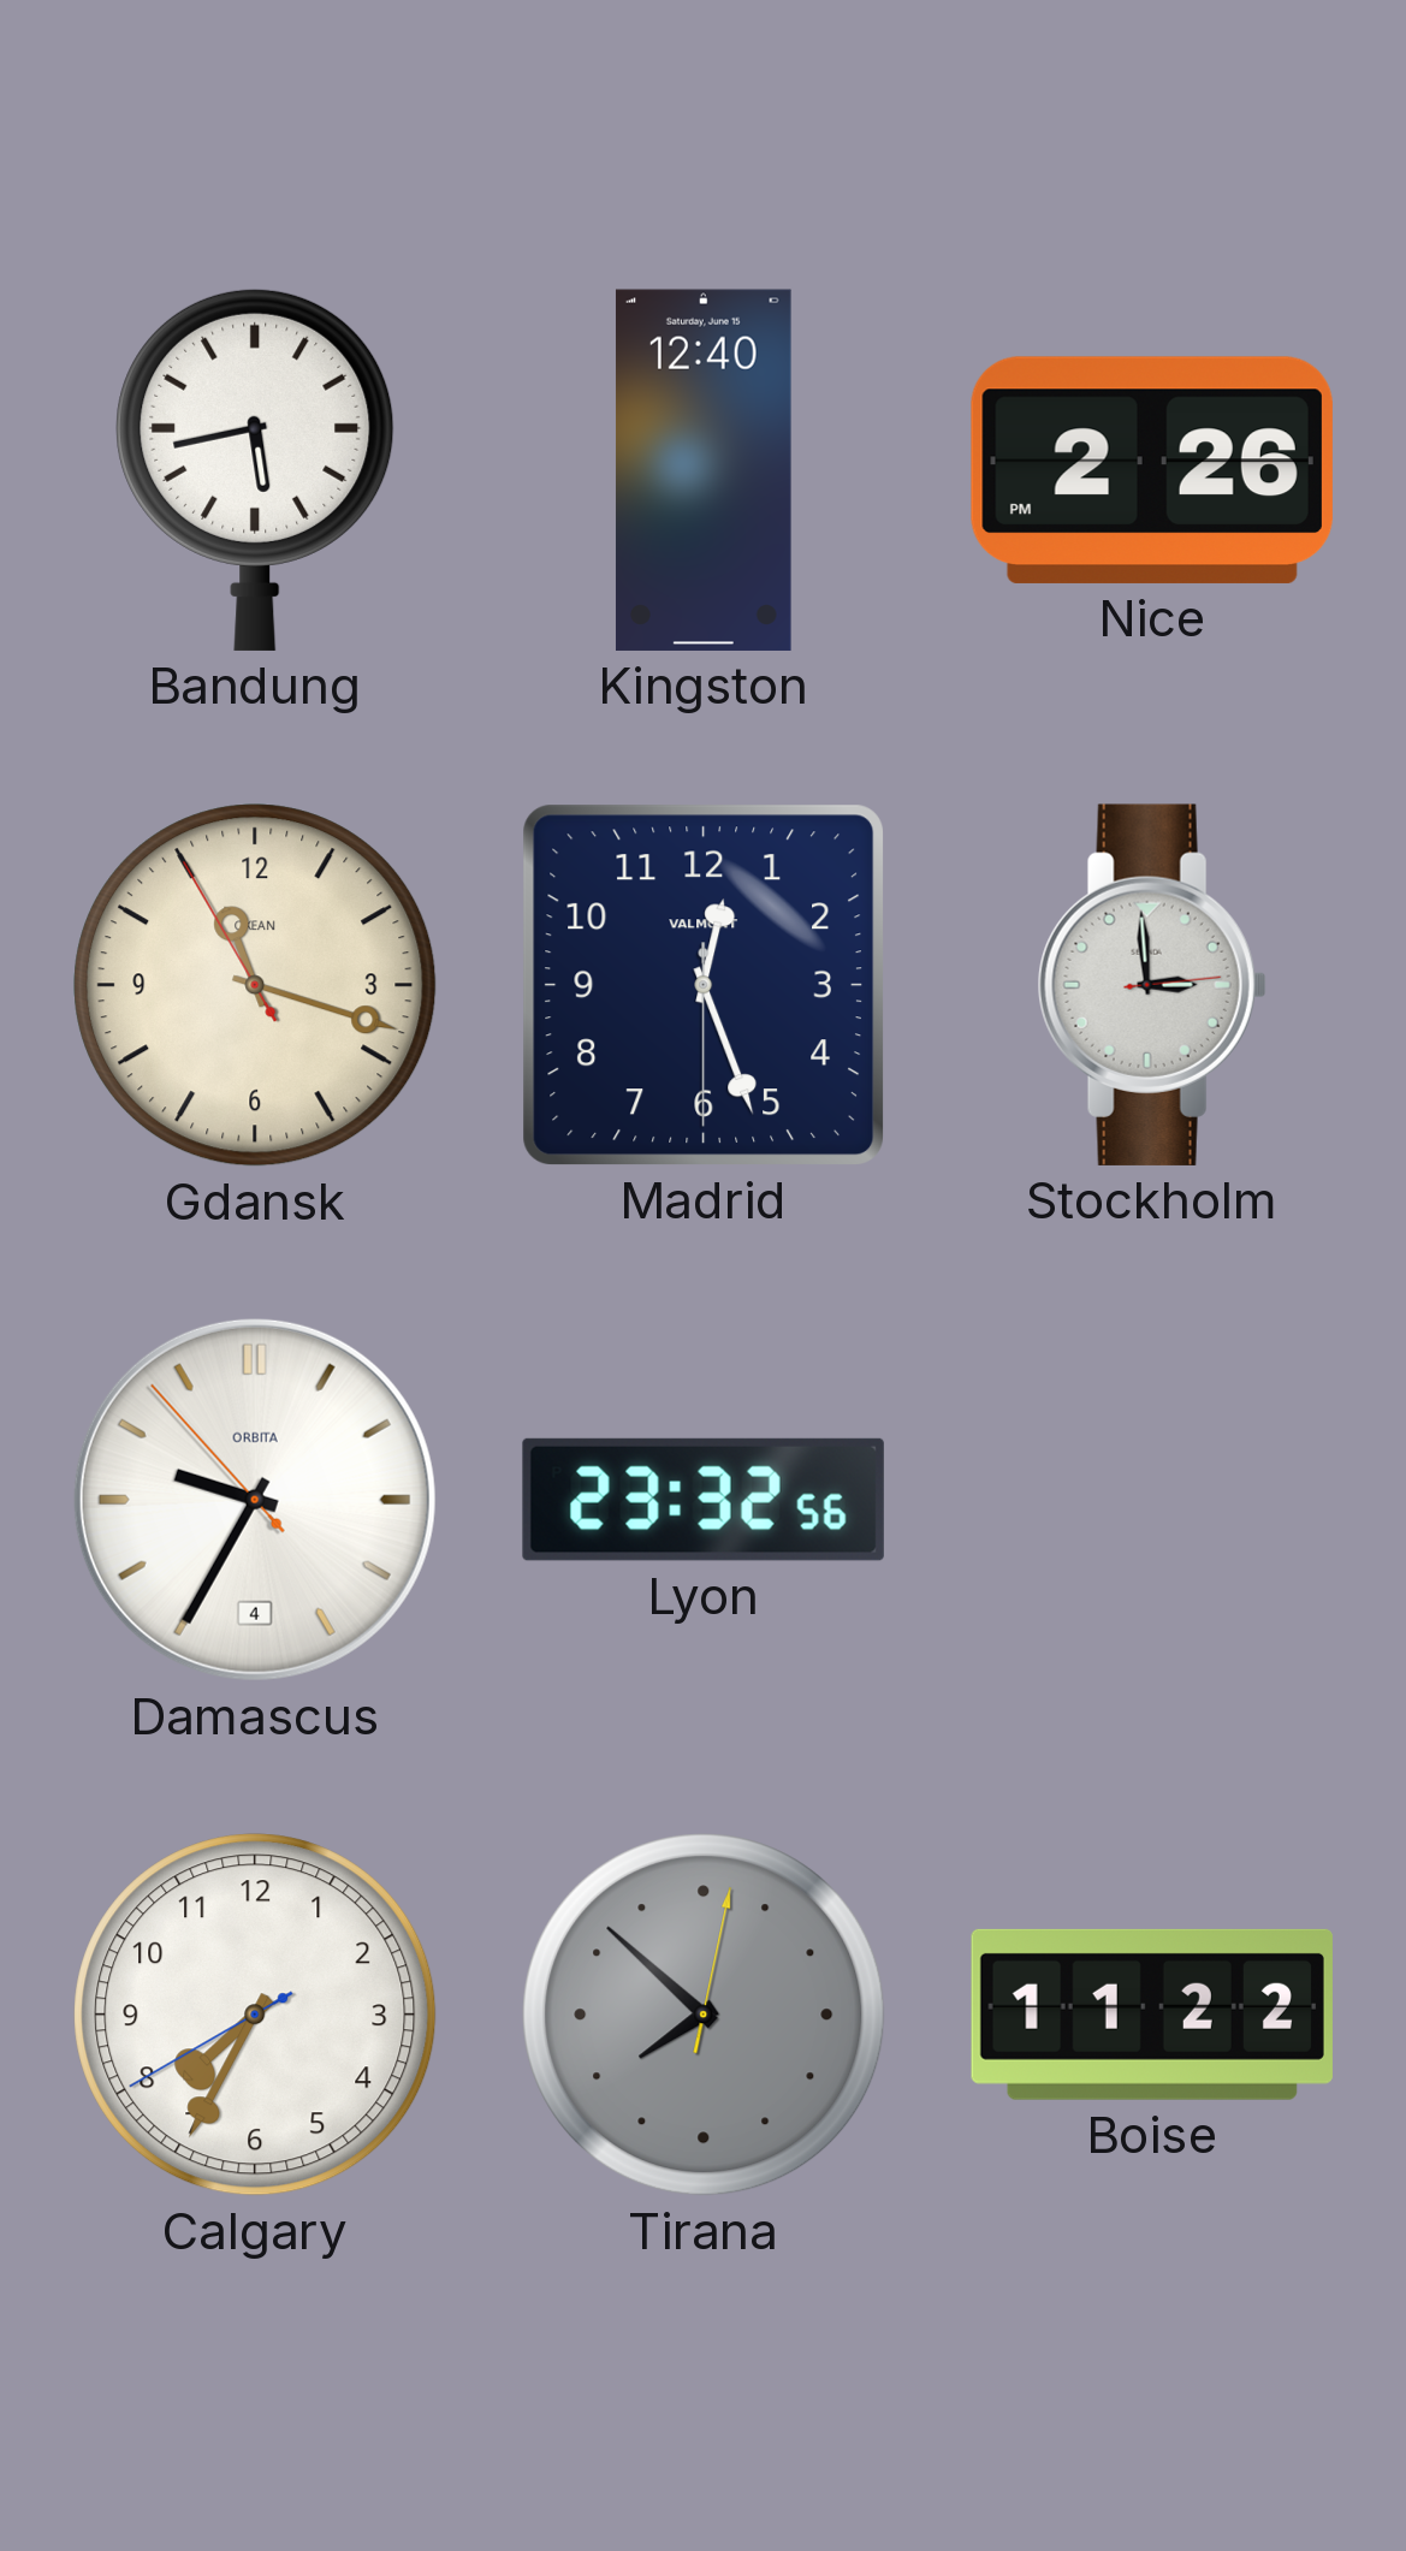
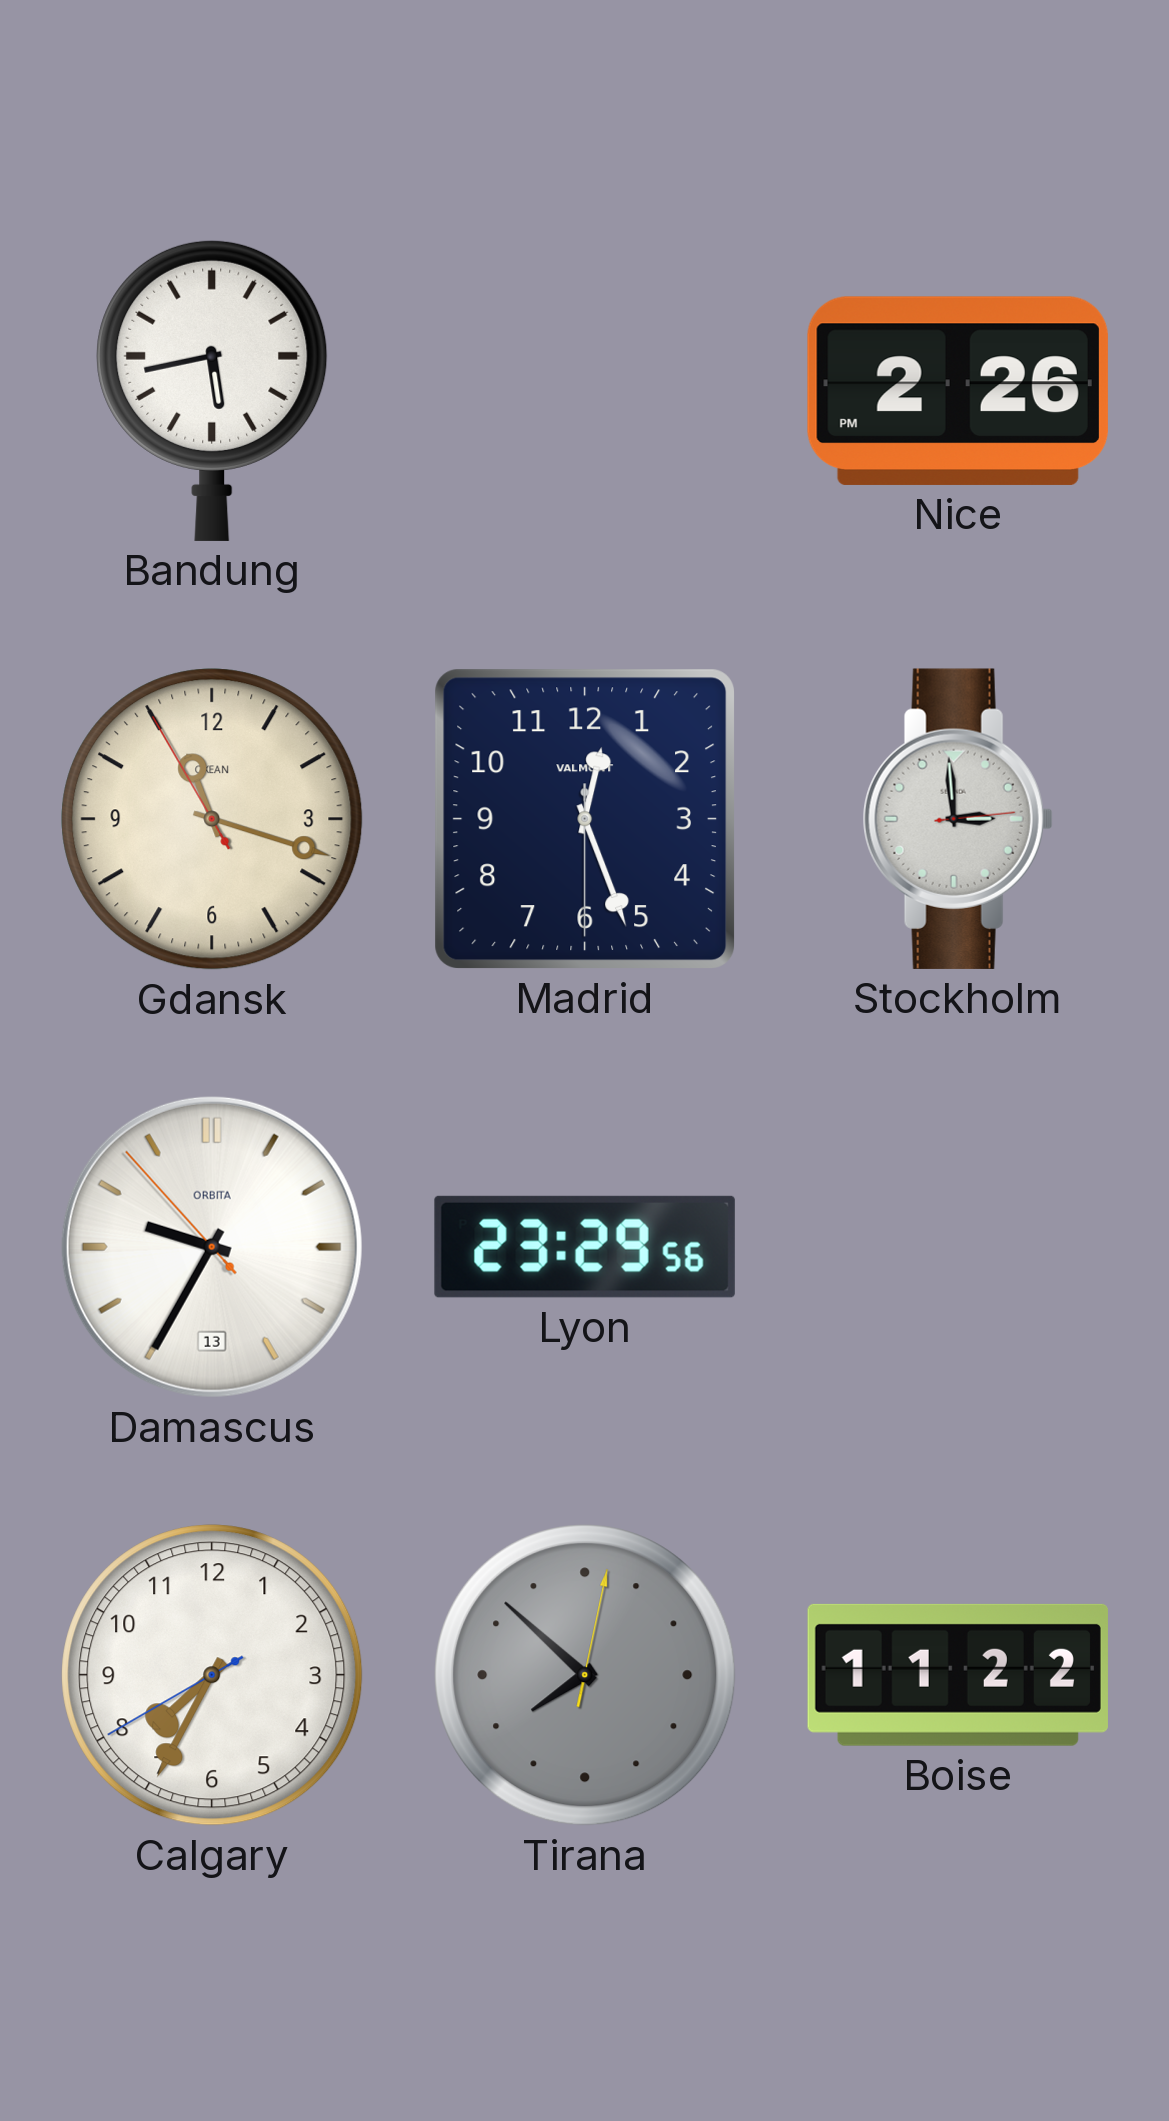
Kingston: 12:40 -> none
Damascus date: 4 -> 13
Lyon: 23:32 -> 23:29
